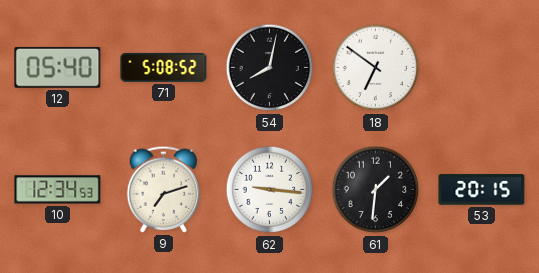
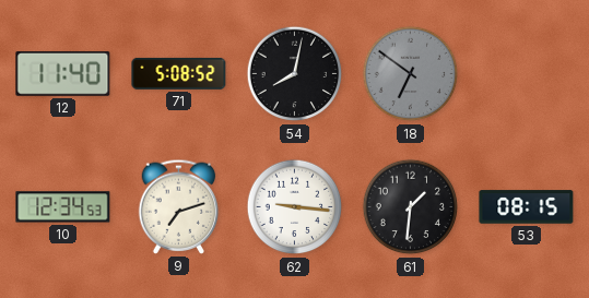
12: 05:40 -> 11:40
18 dial: white -> grey
53: 20:15 -> 08:15
